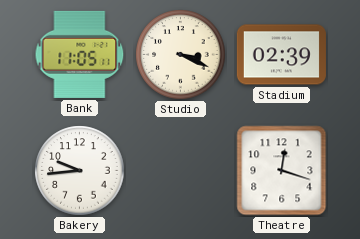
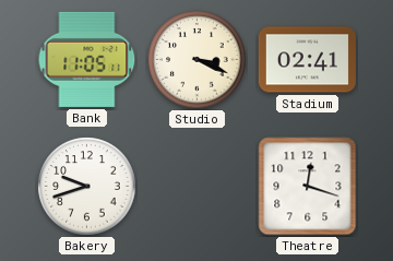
Stadium: 02:39 -> 02:41
Bakery: 9:44 -> 9:42
